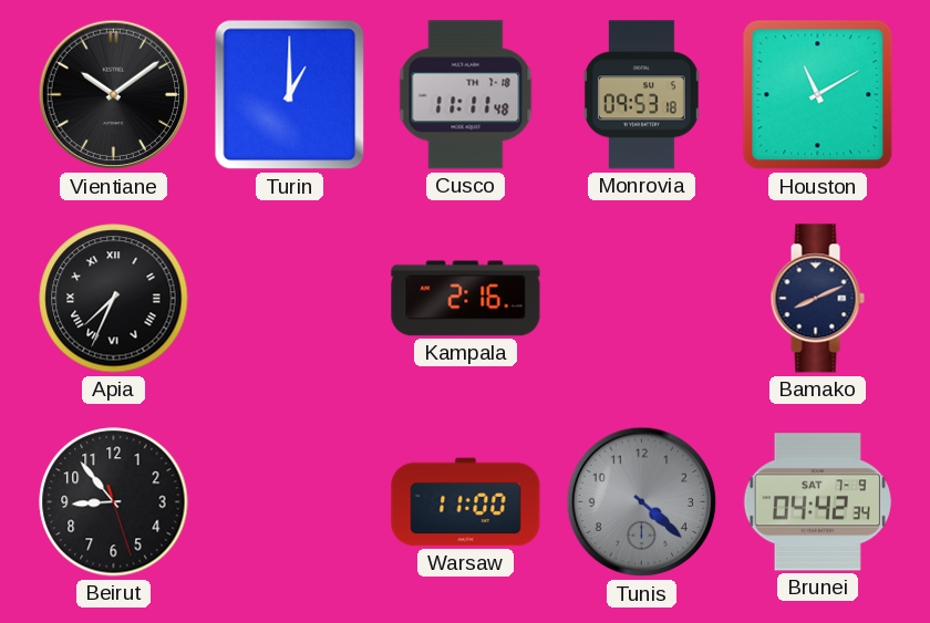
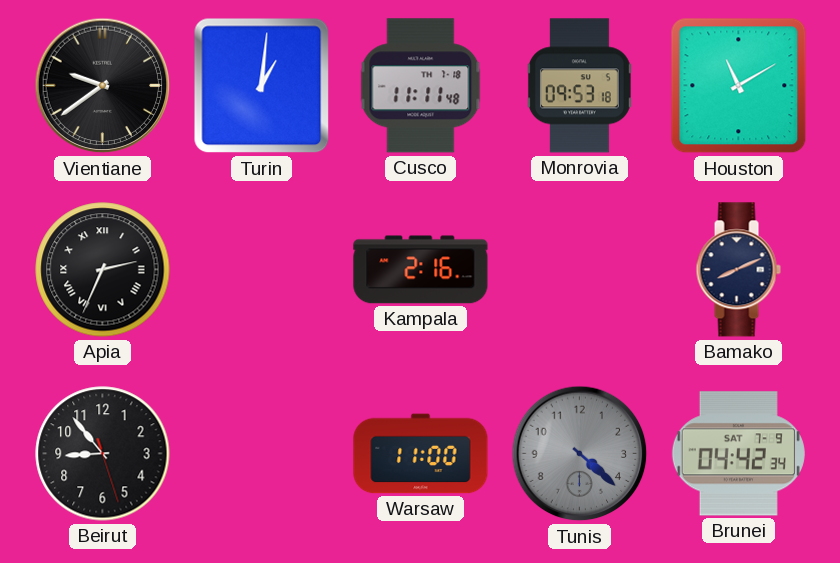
Vientiane: 10:09 -> 9:39
Turin: 1:00 -> 1:01
Apia: 7:34 -> 2:34
